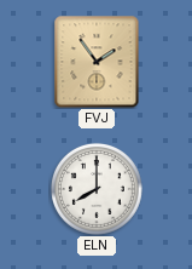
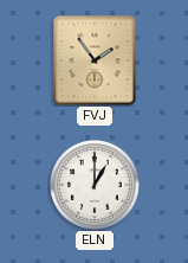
ELN: 8:00 -> 1:00
